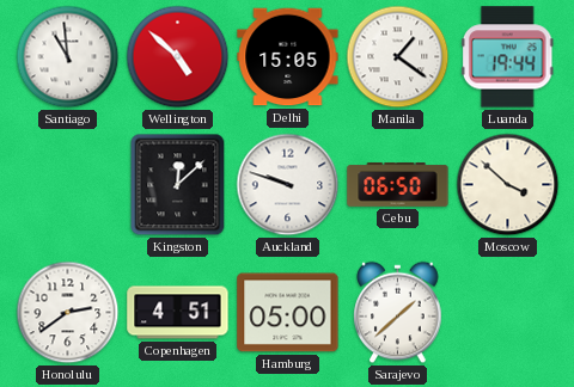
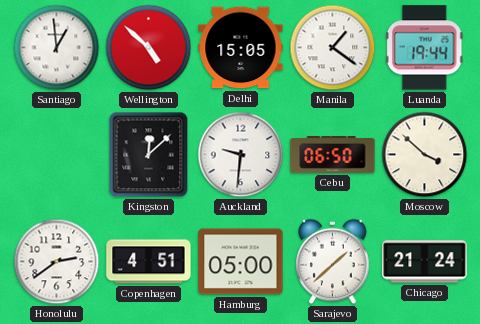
Santiago: 10:59 -> 12:59
Auckland: 9:48 -> 9:31
Chicago: none -> 21:24
